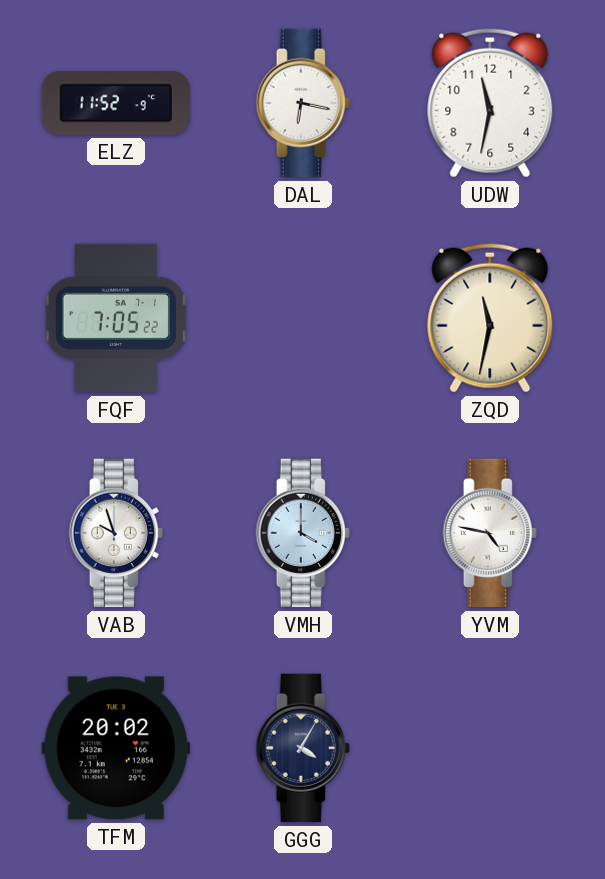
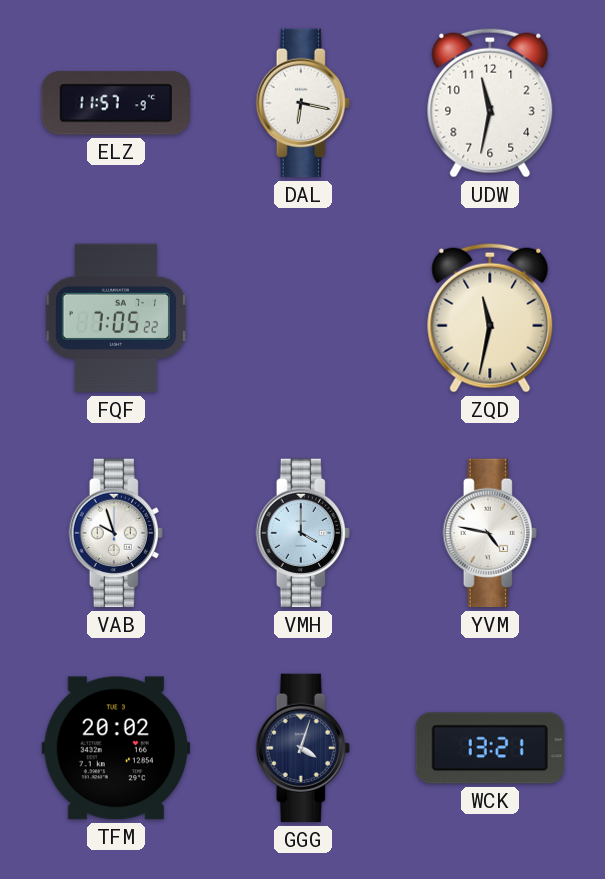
ELZ: 11:52 -> 11:57
GGG: 4:05 -> 4:03
WCK: none -> 13:21
